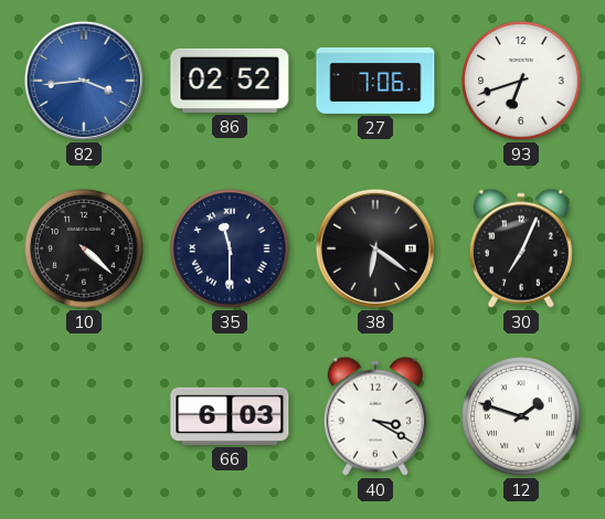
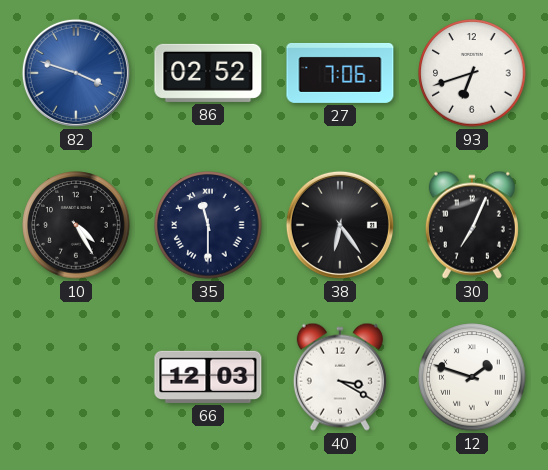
82: 3:44 -> 3:48
10: 4:22 -> 4:25
38: 6:21 -> 6:24
66: 6:03 -> 12:03
